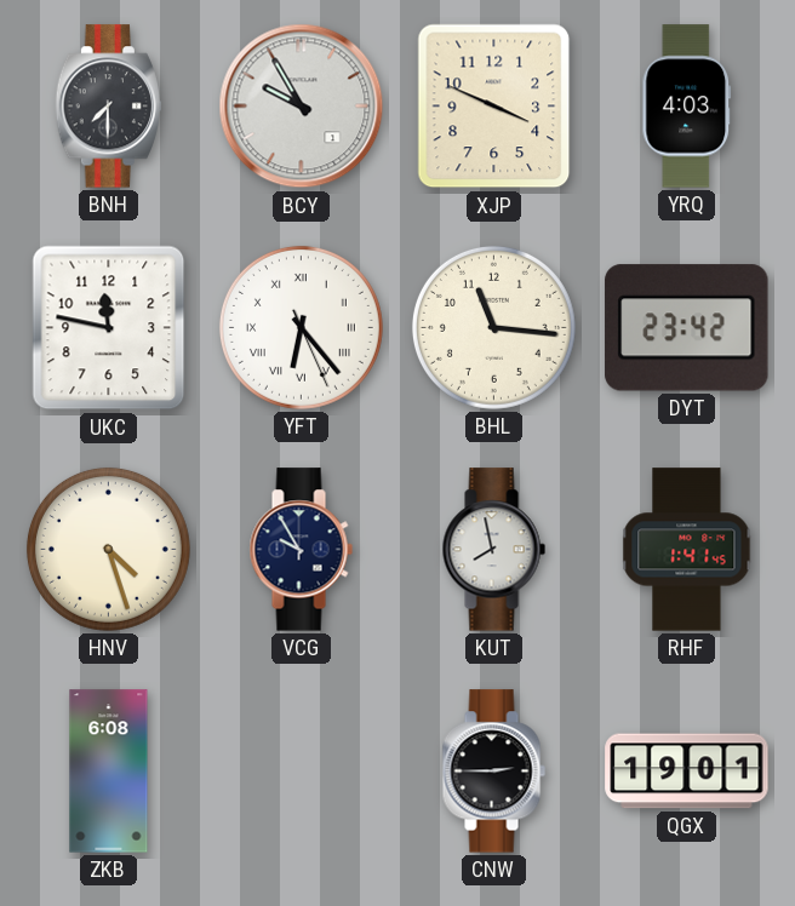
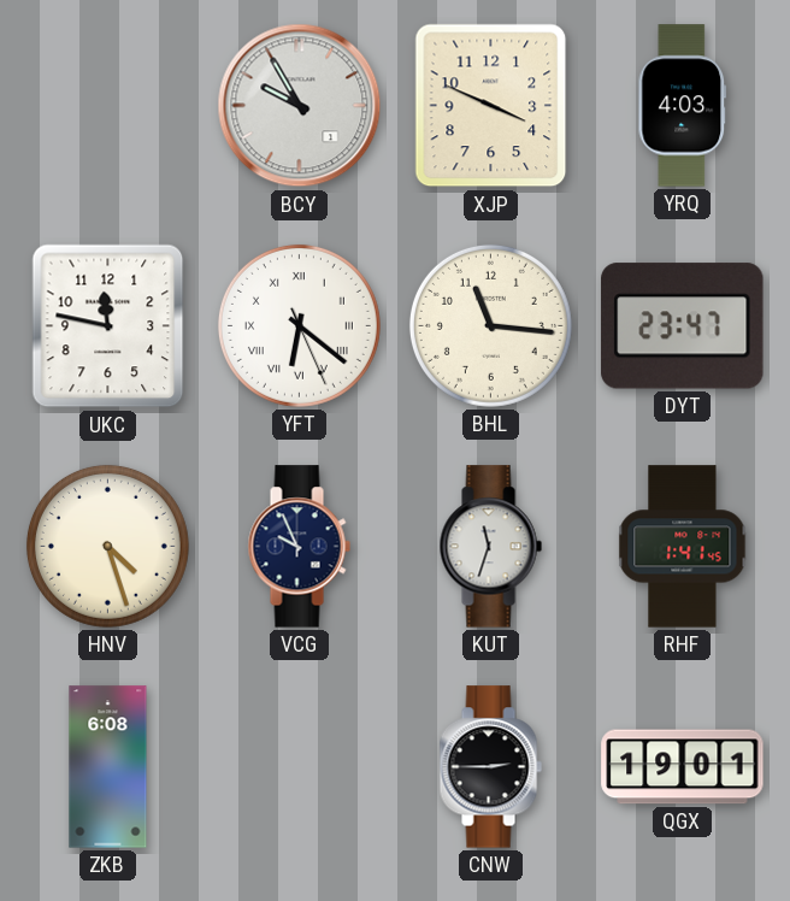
BNH: 7:30 -> none
YFT: 6:23 -> 6:21
DYT: 23:42 -> 23:47
VCG: 9:55 -> 9:56
KUT: 7:58 -> 11:33
